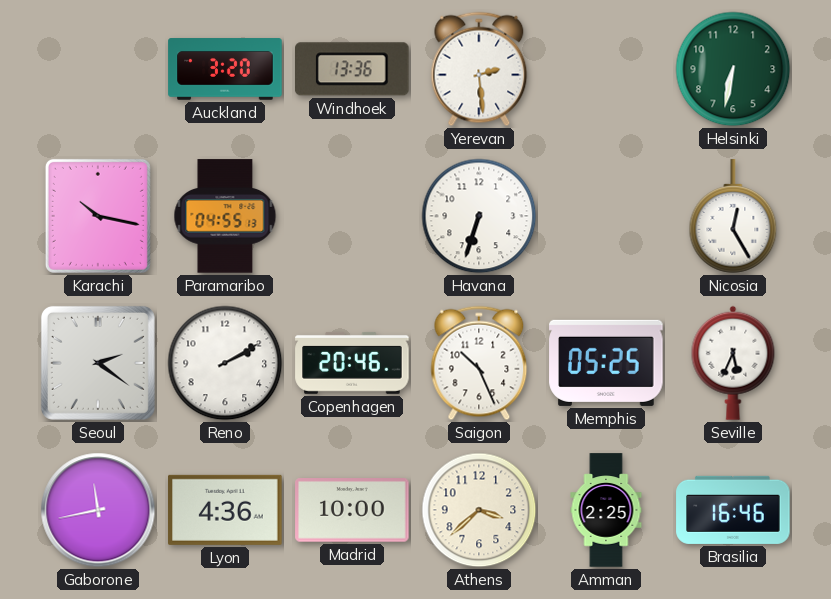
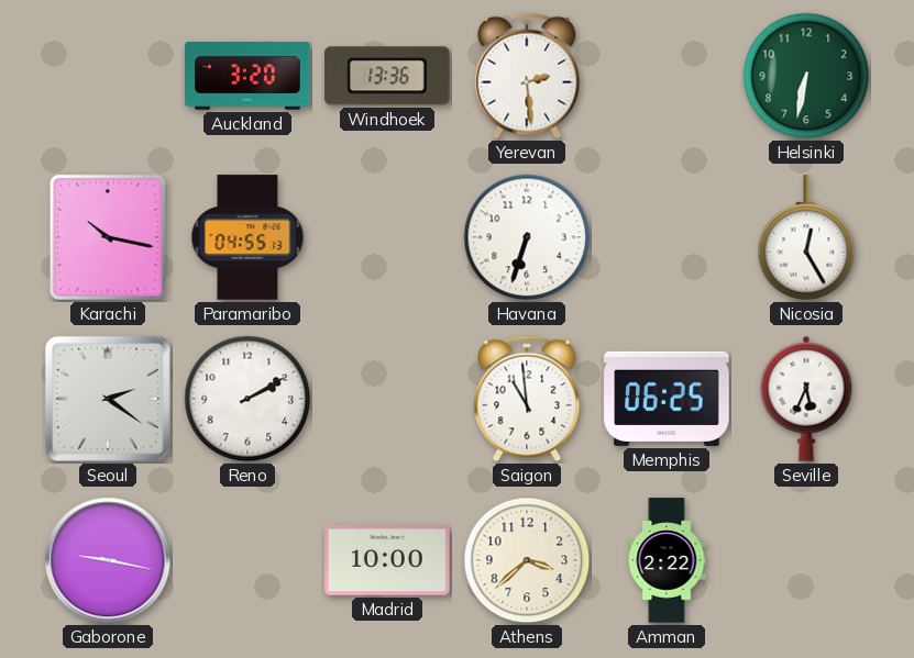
Copenhagen: 20:46 -> none
Saigon: 10:26 -> 10:59
Memphis: 05:25 -> 06:25
Gaborone: 11:43 -> 9:17
Lyon: 4:36 -> none
Amman: 2:25 -> 2:22
Brasilia: 16:46 -> none
